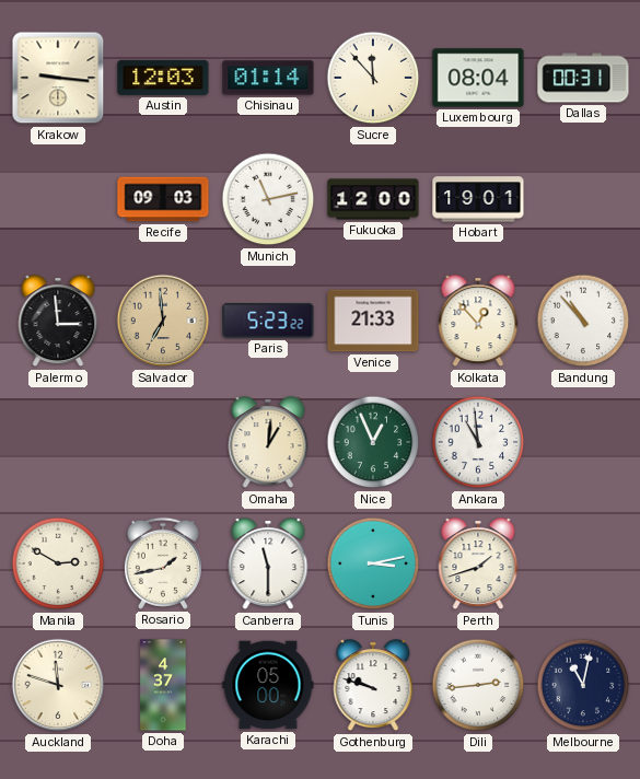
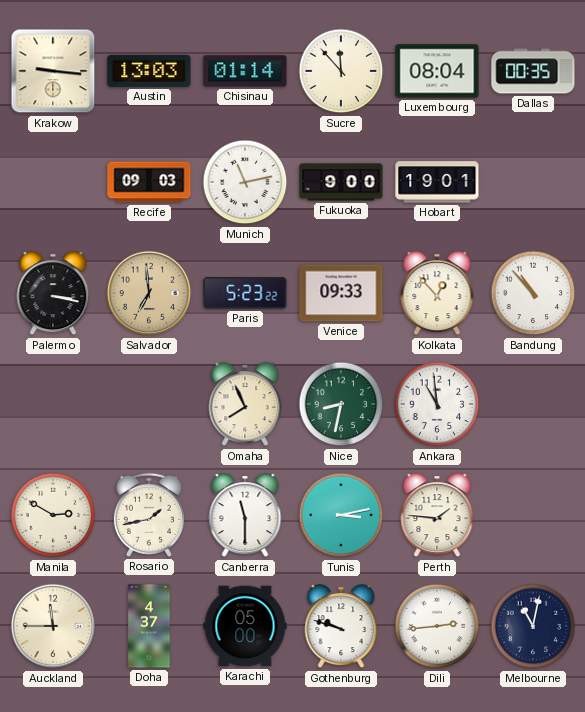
Austin: 12:03 -> 13:03
Dallas: 00:31 -> 00:35
Fukuoka: 12:00 -> 9:00
Palermo: 2:59 -> 3:17
Venice: 21:33 -> 09:33
Omaha: 1:01 -> 7:56
Nice: 12:56 -> 8:32
Perth: 1:42 -> 1:46
Auckland: 11:48 -> 11:45
